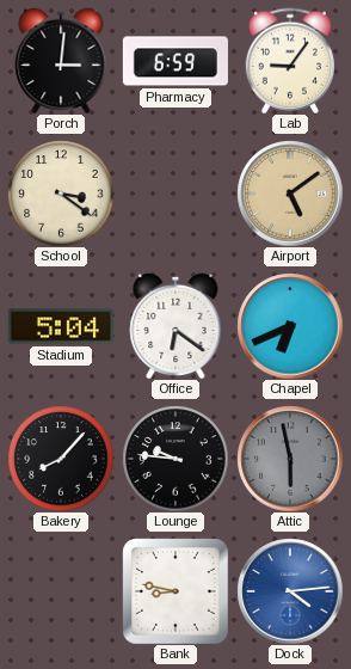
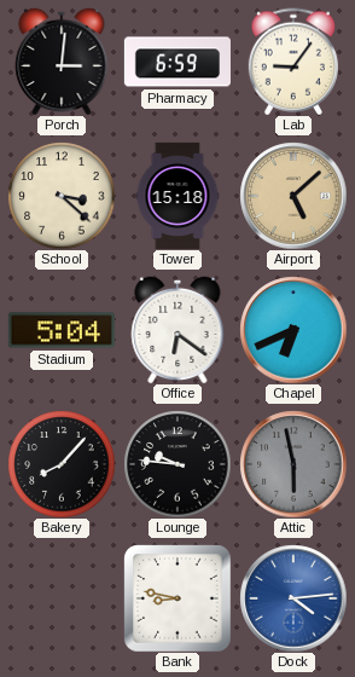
School: 3:21 -> 3:22
Tower: none -> 15:18
Airport: 5:09 -> 5:08
